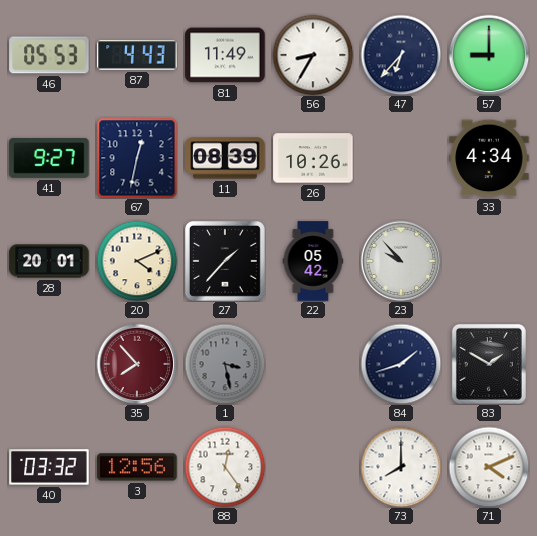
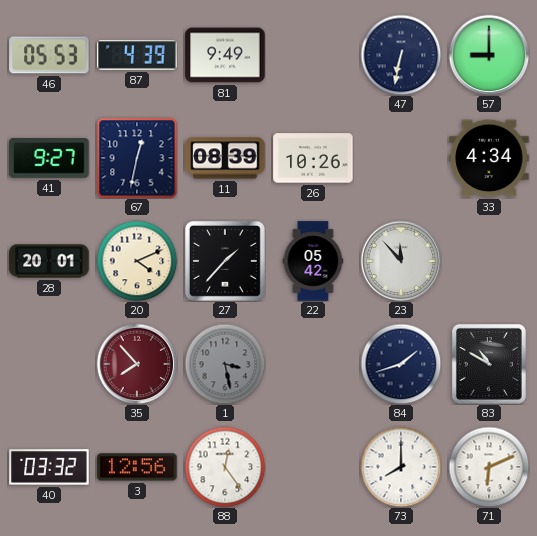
87: 4:43 -> 4:39
81: 11:49 -> 9:49
56: 8:35 -> none
47: 6:37 -> 6:32
23: 9:53 -> 11:53
83: 1:50 -> 10:50
71: 4:11 -> 6:11
